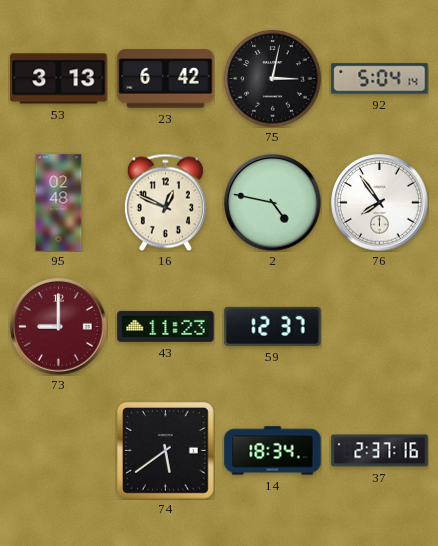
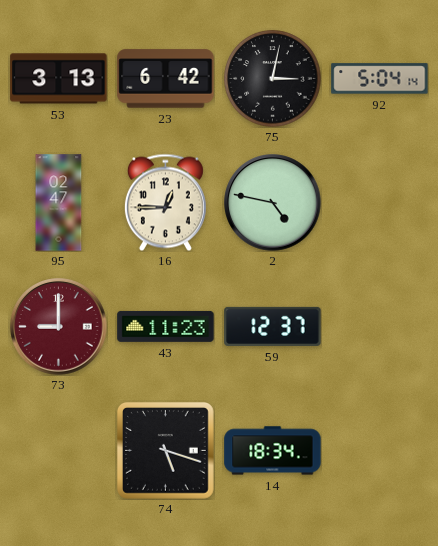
95: 02:48 -> 02:47
16: 12:49 -> 12:45
76: 7:54 -> none
74: 5:39 -> 5:18
37: 2:37 -> none
